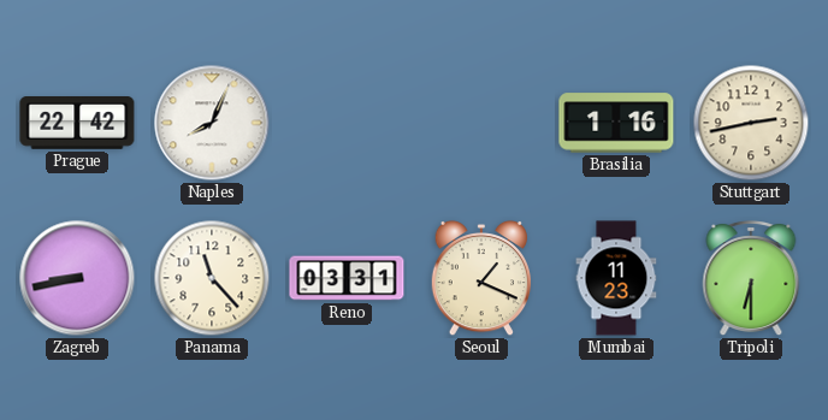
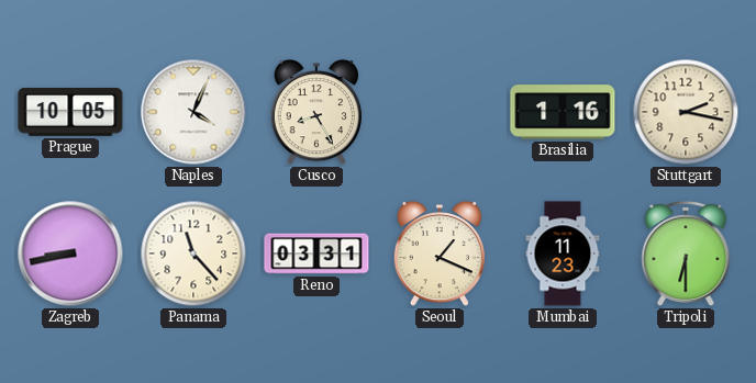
Prague: 22:42 -> 10:05
Naples: 8:04 -> 4:04
Cusco: none -> 8:25
Stuttgart: 2:43 -> 2:17
